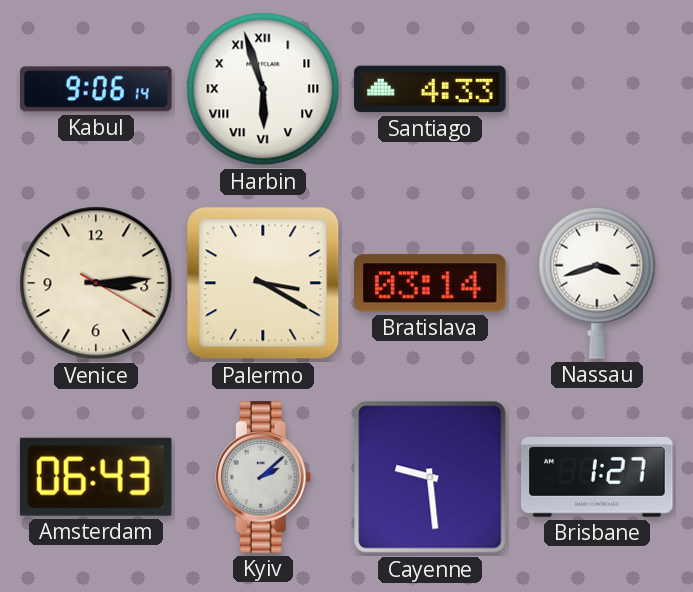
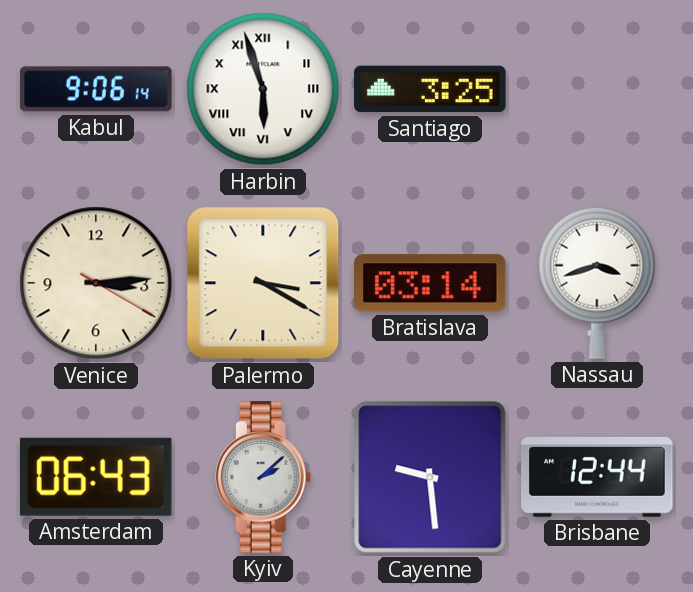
Santiago: 4:33 -> 3:25
Brisbane: 1:27 -> 12:44
